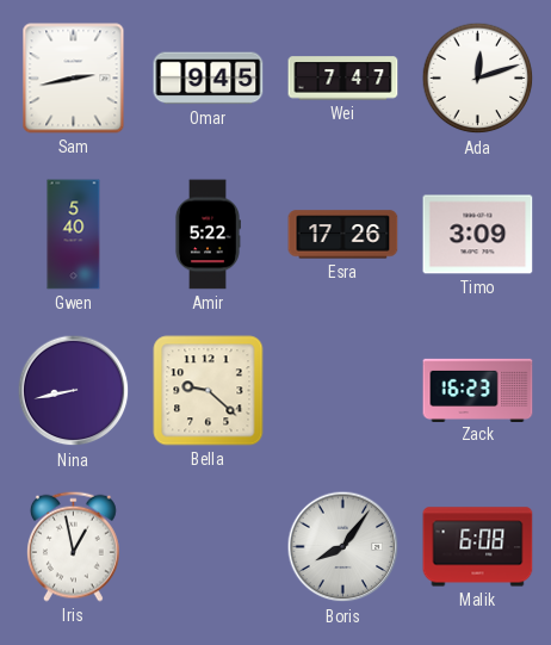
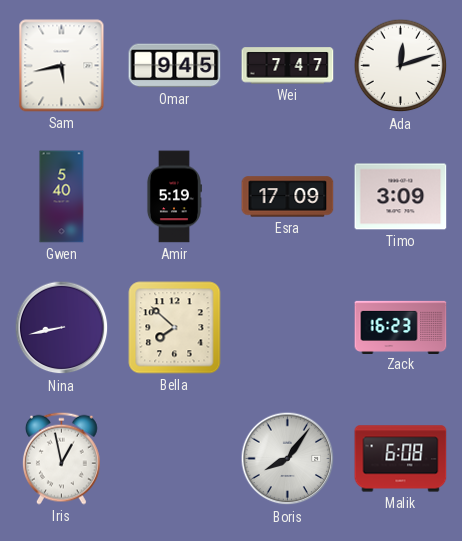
Sam: 2:43 -> 5:43
Amir: 5:22 -> 5:19
Esra: 17:26 -> 17:09
Bella: 9:22 -> 7:52
